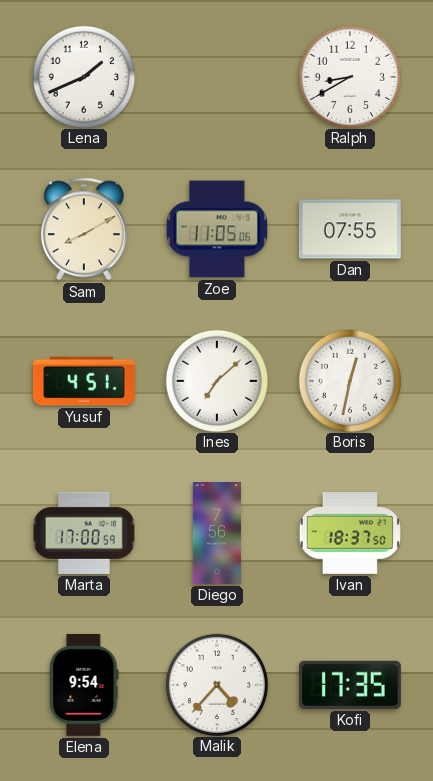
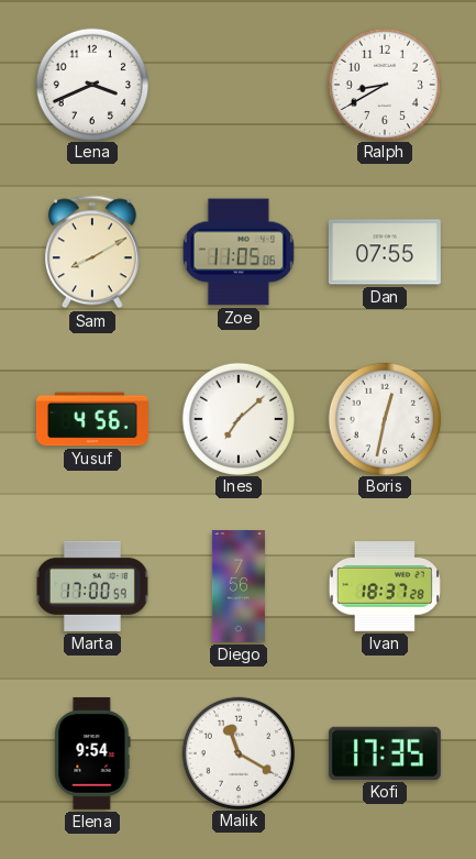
Lena: 1:41 -> 3:41
Yusuf: 4:51 -> 4:56
Ivan: 18:37:50 -> 18:37:28
Malik: 4:37 -> 11:20
